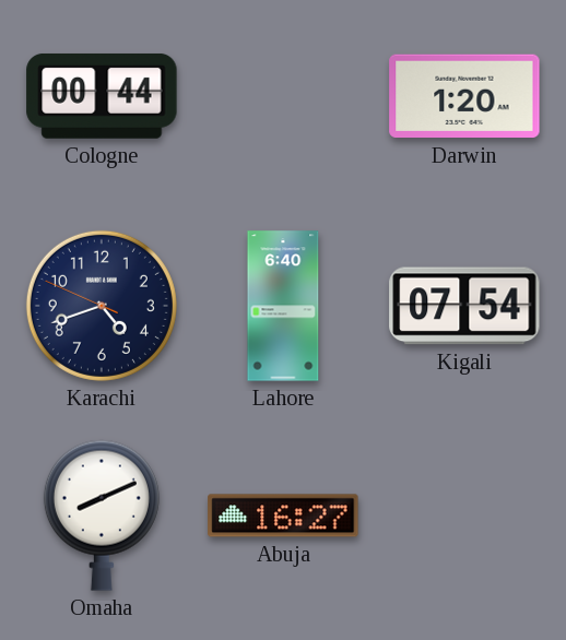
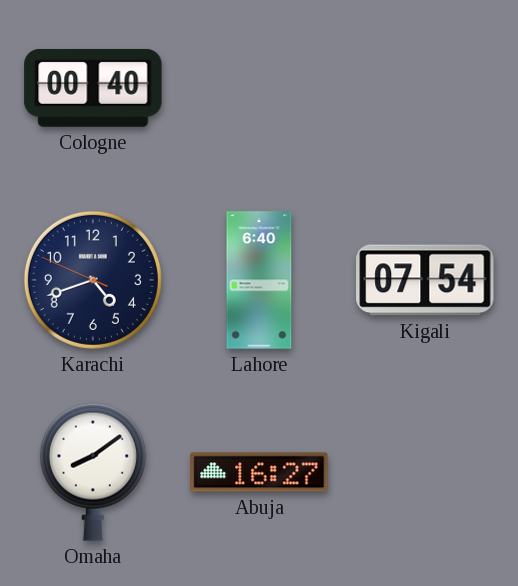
Cologne: 00:44 -> 00:40
Darwin: 1:20 -> none
Omaha: 8:11 -> 8:09
